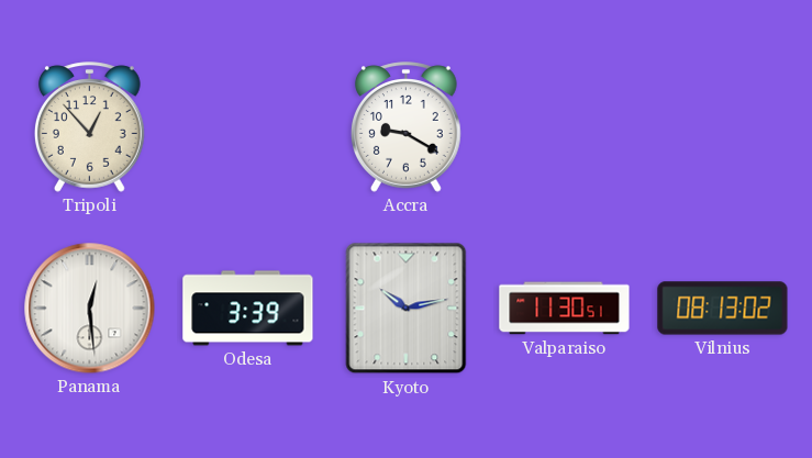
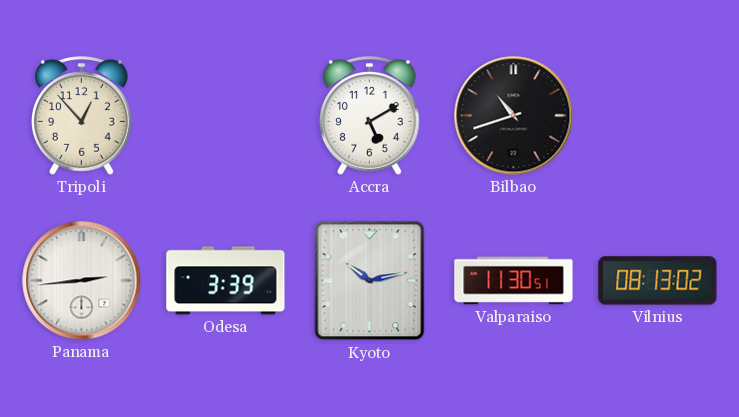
Accra: 9:20 -> 5:10
Bilbao: none -> 10:42
Panama: 12:29 -> 2:44
